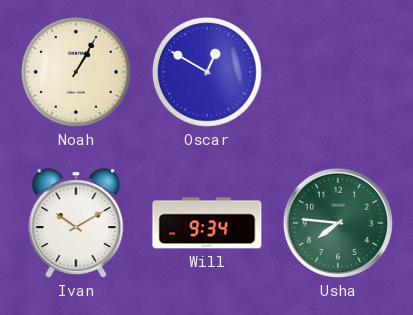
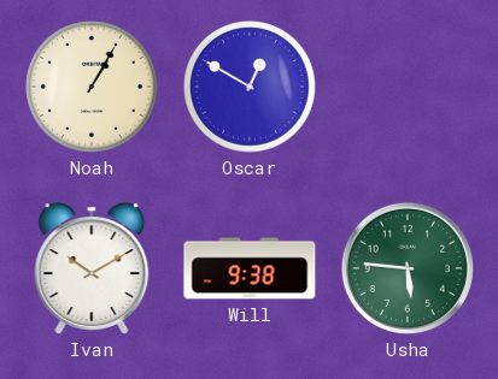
Will: 9:34 -> 9:38
Usha: 7:46 -> 5:46
